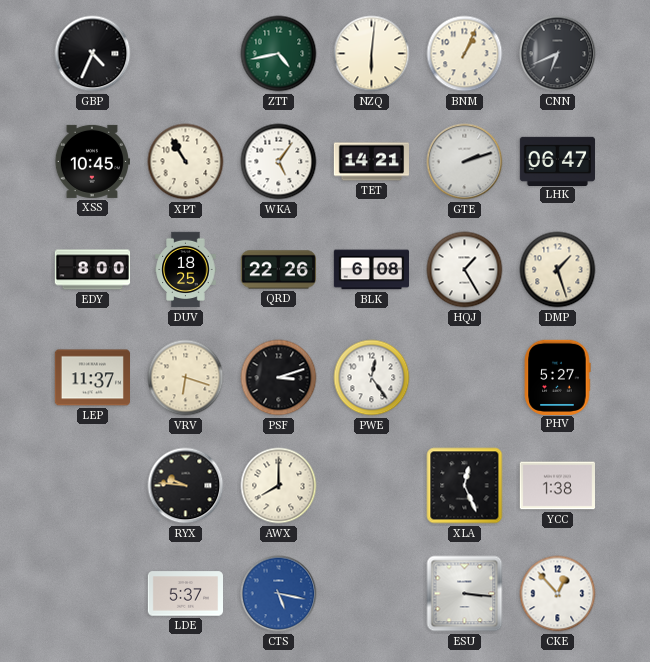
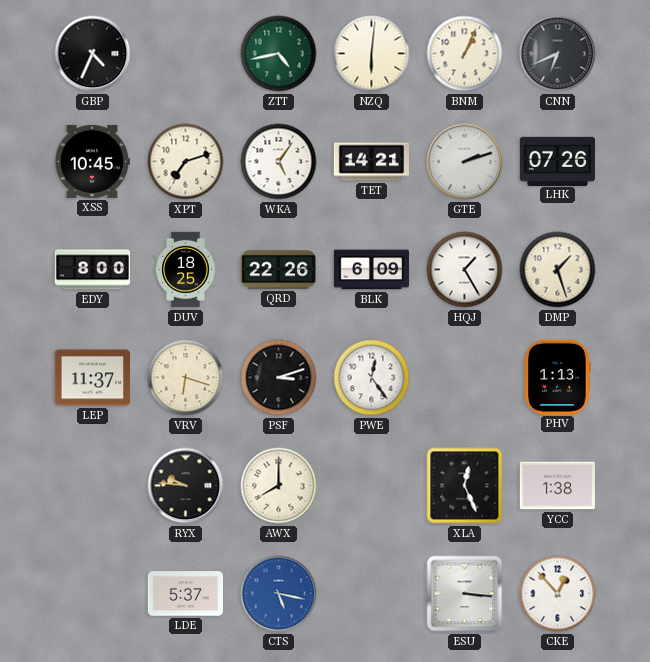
XPT: 10:55 -> 7:12
LHK: 06:47 -> 07:26
BLK: 6:08 -> 6:09
PHV: 5:27 -> 1:13
